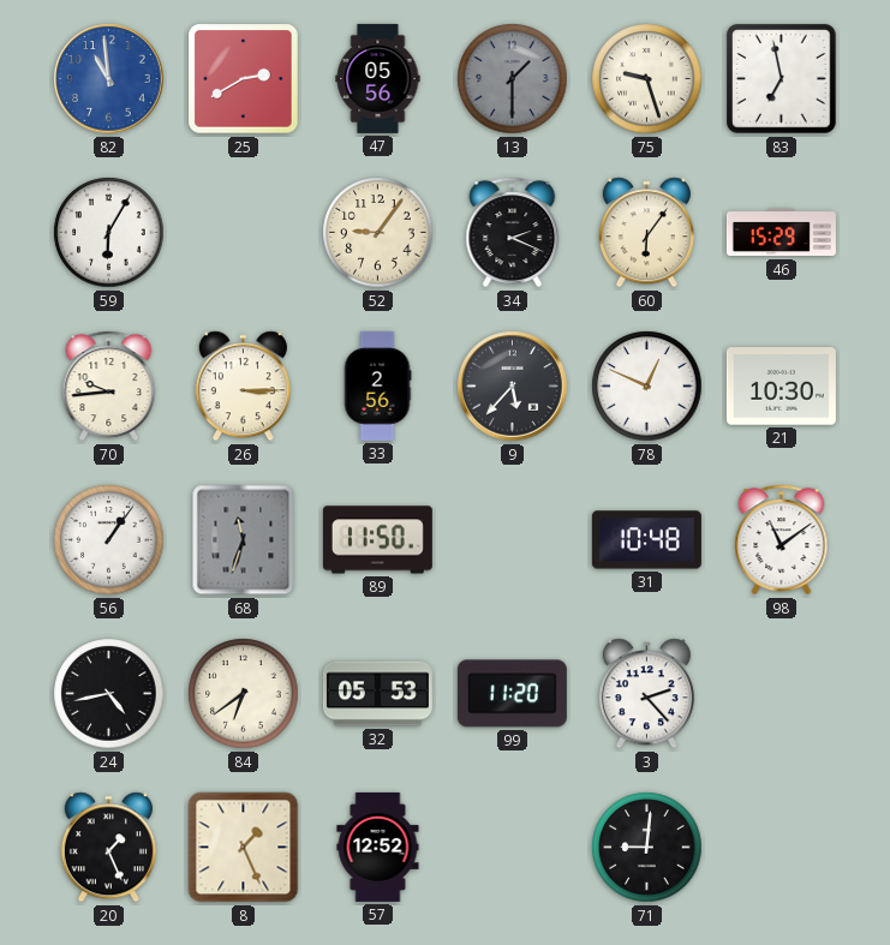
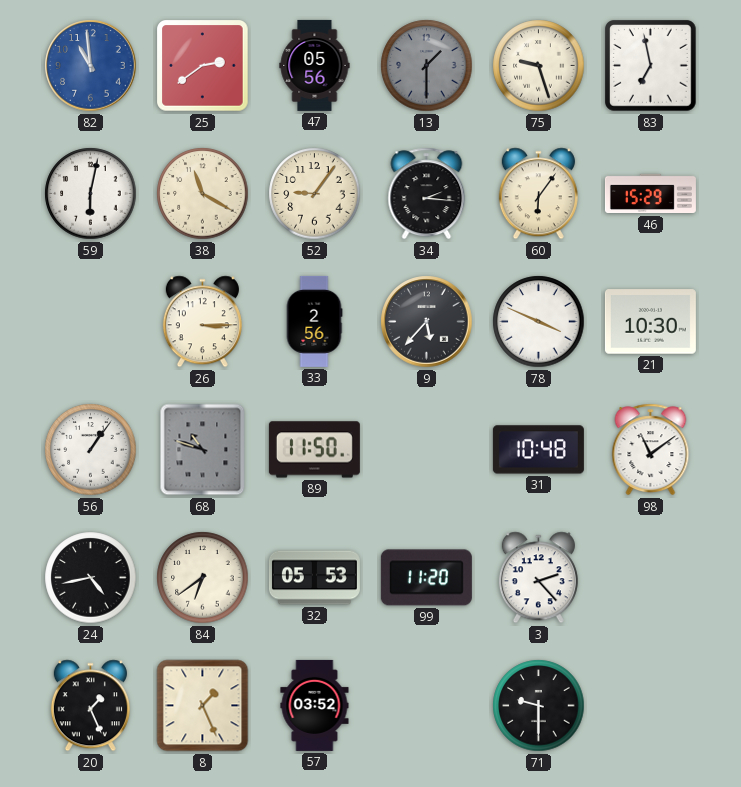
25: 2:40 -> 2:39
59: 6:05 -> 6:02
38: none -> 11:20
34: 2:19 -> 2:16
70: 9:44 -> none
78: 12:49 -> 3:49
68: 11:33 -> 10:48
57: 12:52 -> 03:52
71: 9:01 -> 9:30
